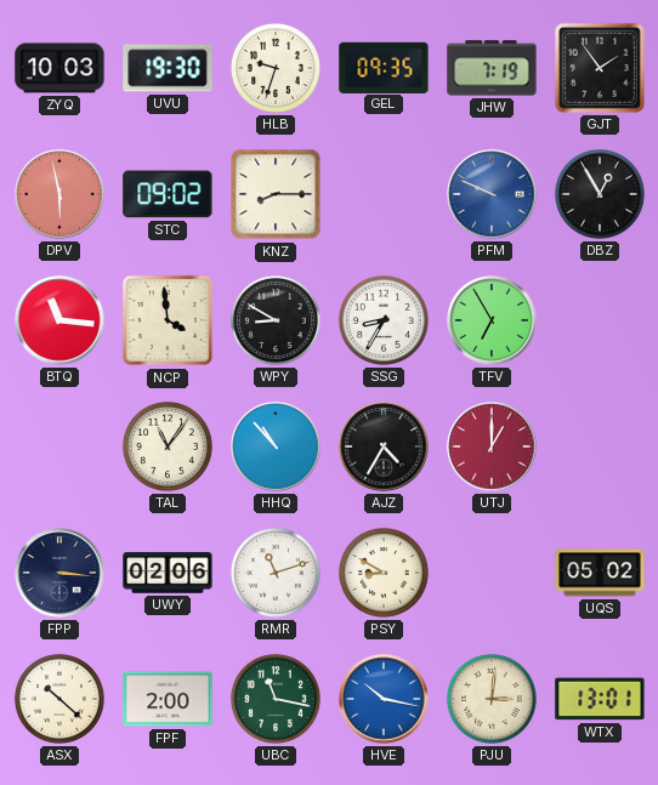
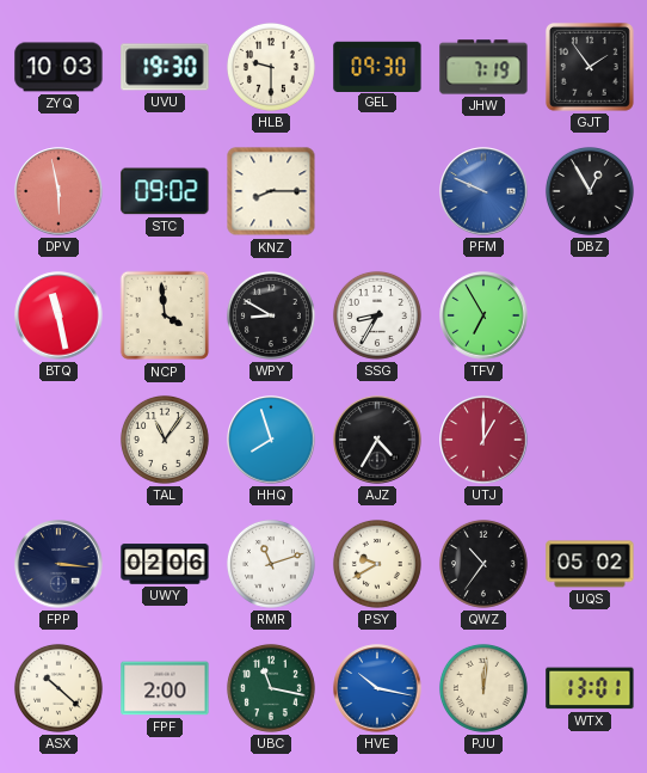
HLB: 9:33 -> 9:30
GEL: 09:35 -> 09:30
BTQ: 11:16 -> 11:28
HHQ: 10:53 -> 7:57
PSY: 8:50 -> 9:40
QWZ: none -> 10:36
PJU: 3:01 -> 12:01
